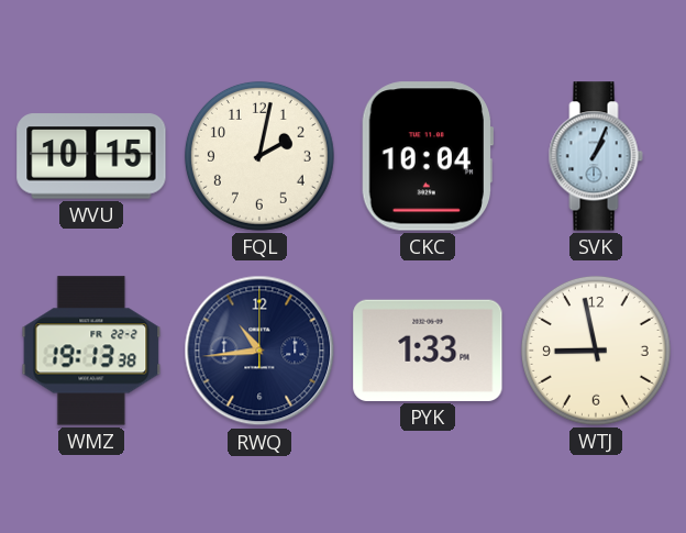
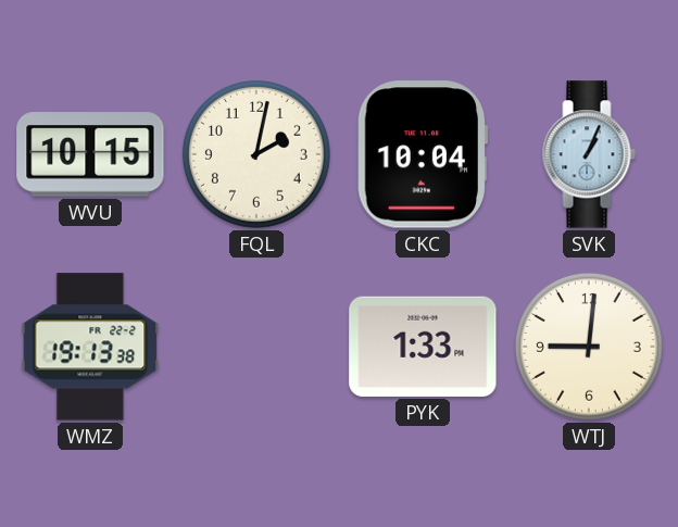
RWQ: 10:44 -> none
WTJ: 8:58 -> 9:01
